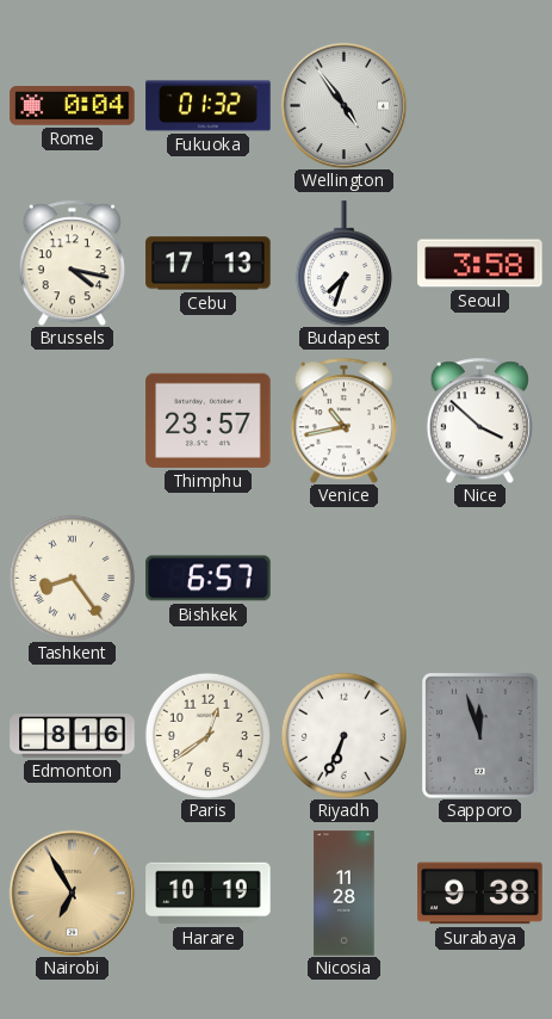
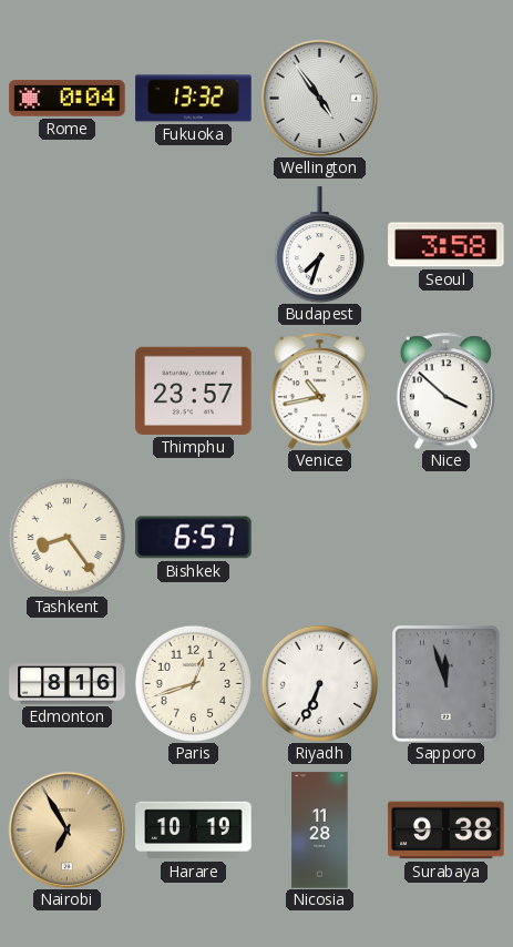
Fukuoka: 01:32 -> 13:32
Brussels: 4:17 -> none
Cebu: 17:13 -> none
Paris: 12:39 -> 12:42
